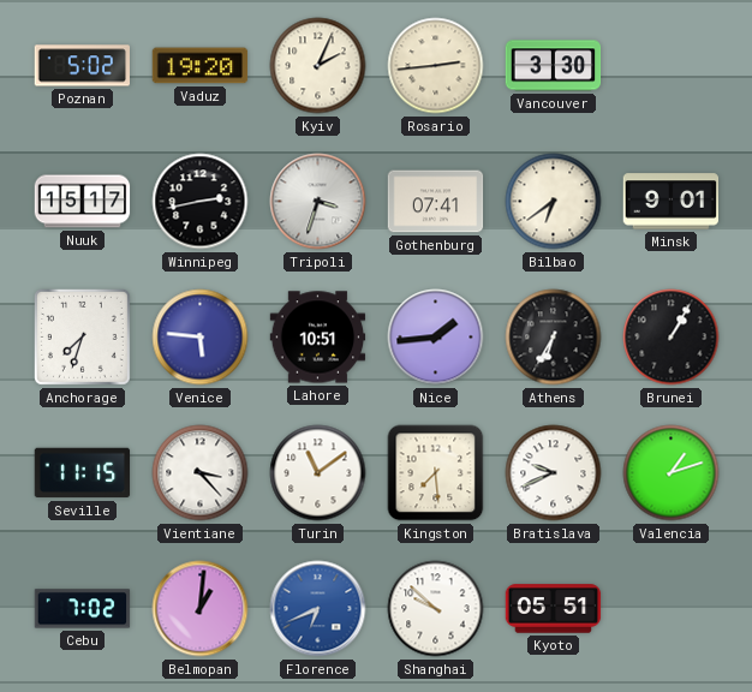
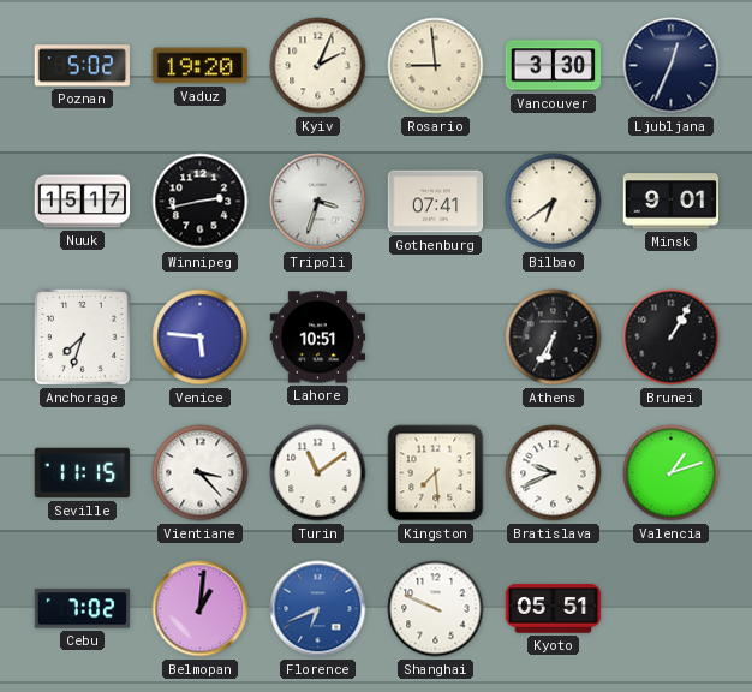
Rosario: 2:44 -> 8:59
Ljubljana: none -> 12:34
Nice: 1:44 -> none
Shanghai: 9:52 -> 9:49
